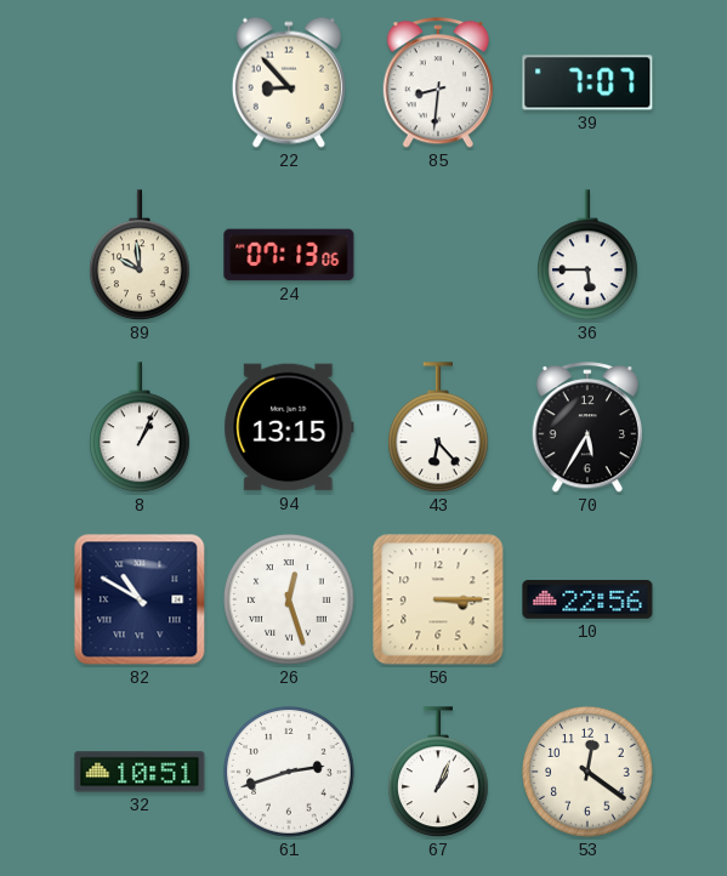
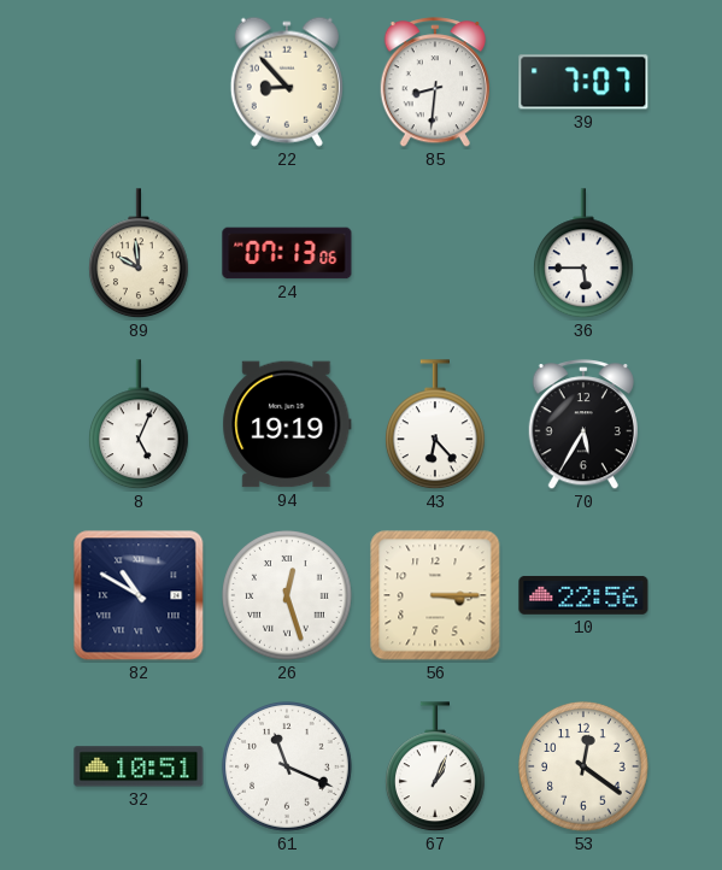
8: 1:04 -> 5:04
94: 13:15 -> 19:19
61: 2:42 -> 11:19
